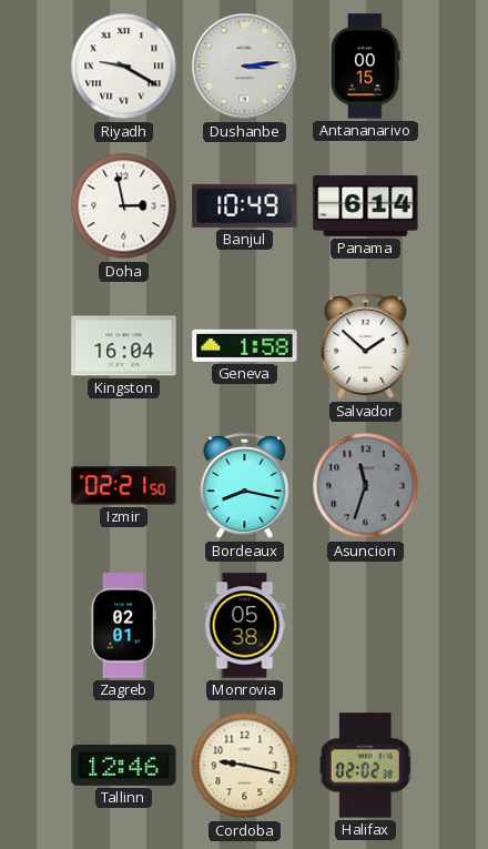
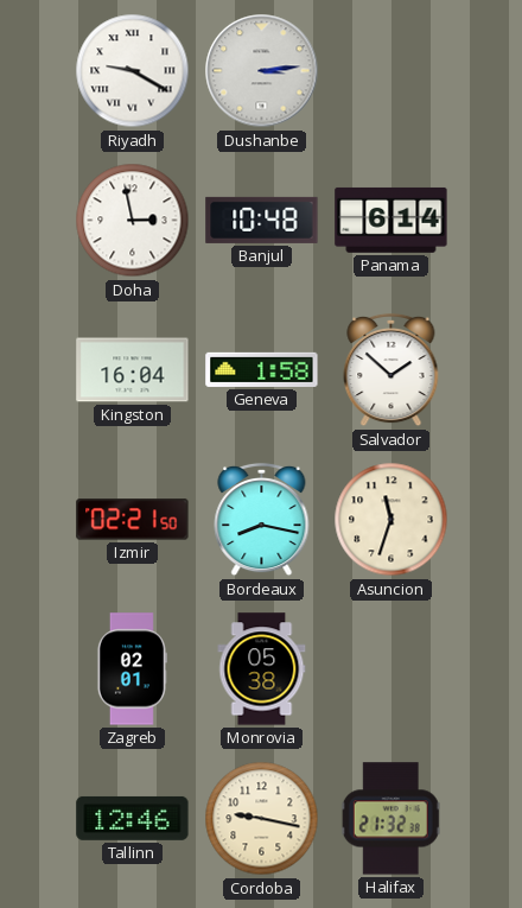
Antananarivo: 00:15 -> none
Banjul: 10:49 -> 10:48
Asuncion dial: grey -> cream
Halifax: 02:02 -> 21:32
